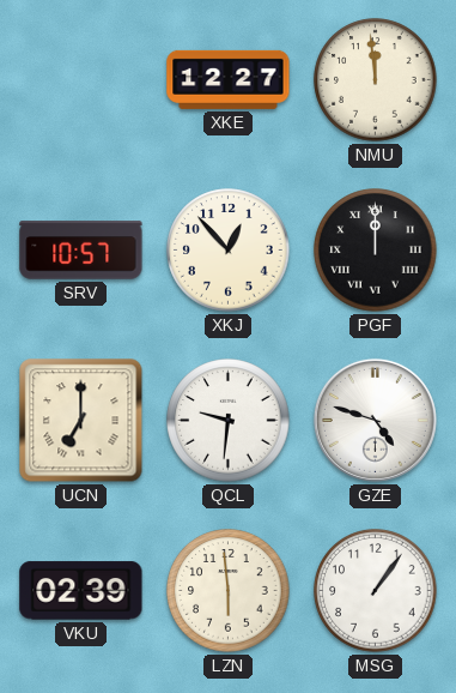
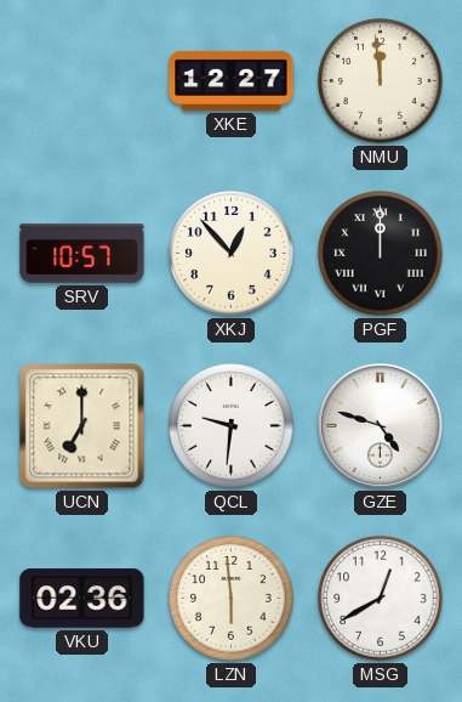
VKU: 02:39 -> 02:36
MSG: 1:06 -> 12:40
